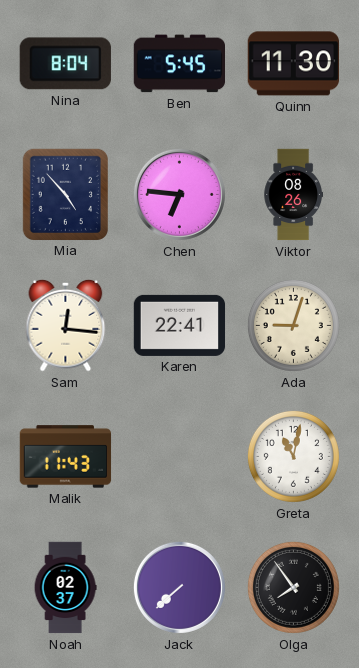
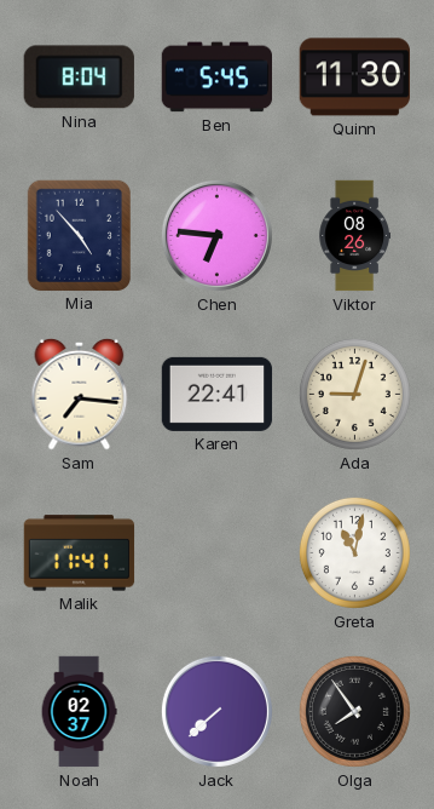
Sam: 12:16 -> 7:16
Malik: 11:43 -> 11:41
